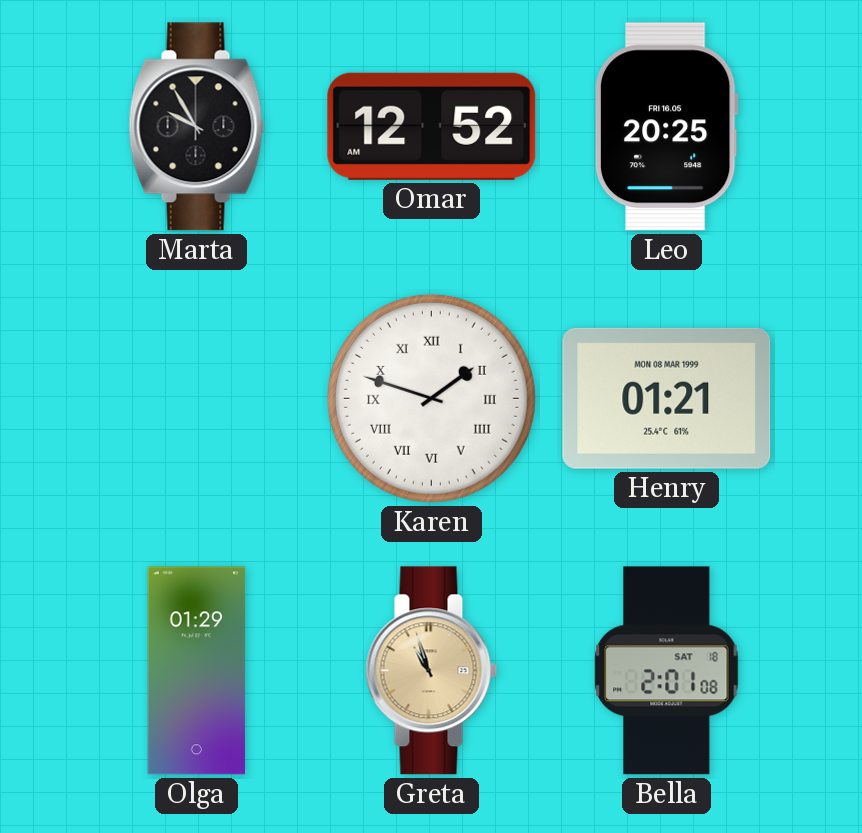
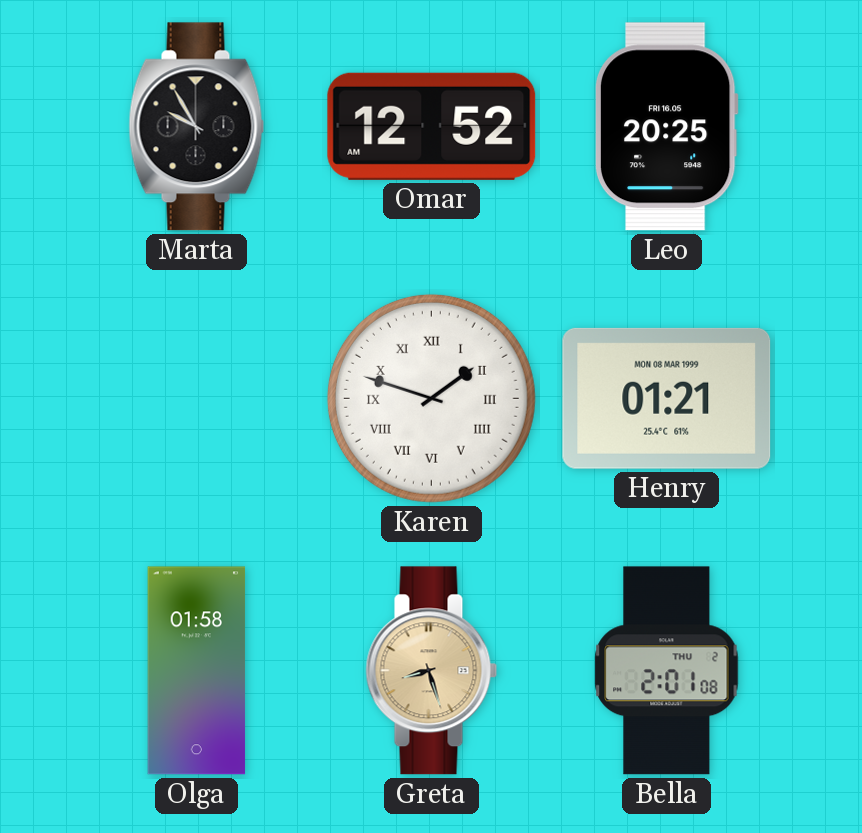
Olga: 01:29 -> 01:58
Greta: 10:57 -> 8:27
Bella date: SAT 18 -> THU 2
